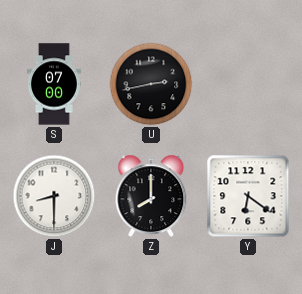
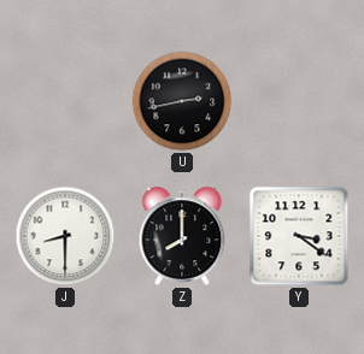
S: 07:00 -> none
Y: 6:21 -> 3:21
